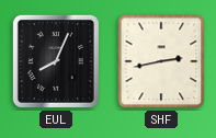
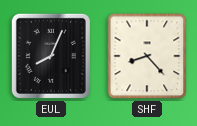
SHF: 2:43 -> 8:23
